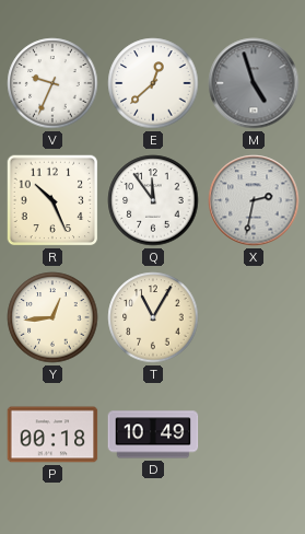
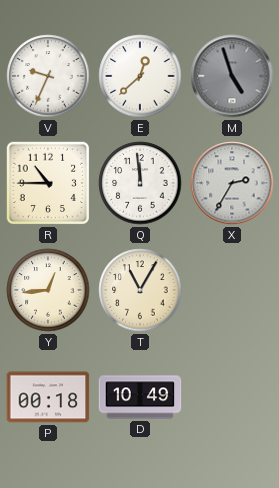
R: 10:26 -> 10:45
Q: 11:54 -> 11:59
X: 2:32 -> 2:35
